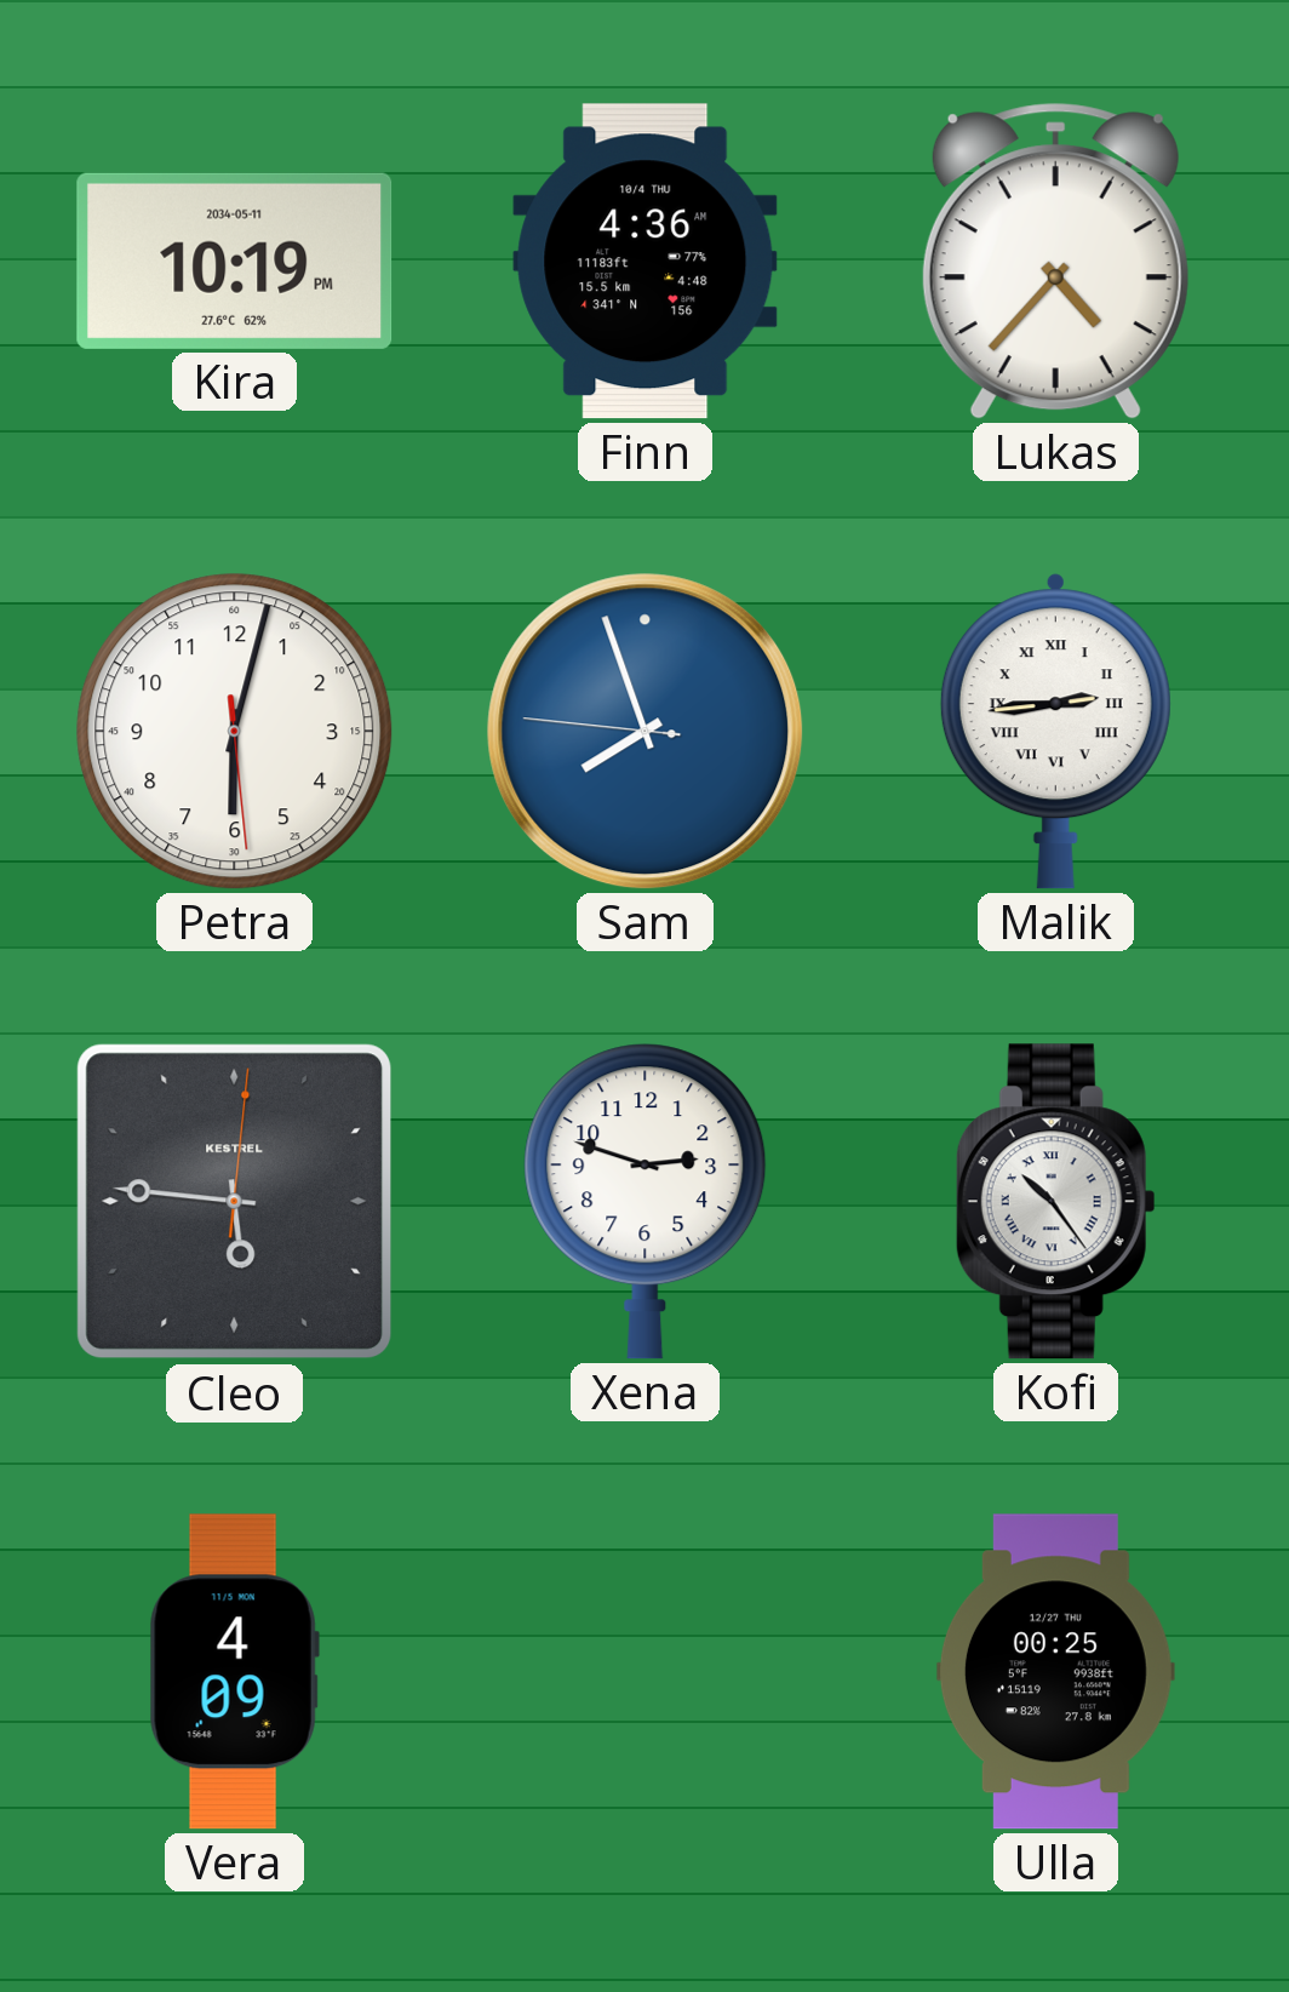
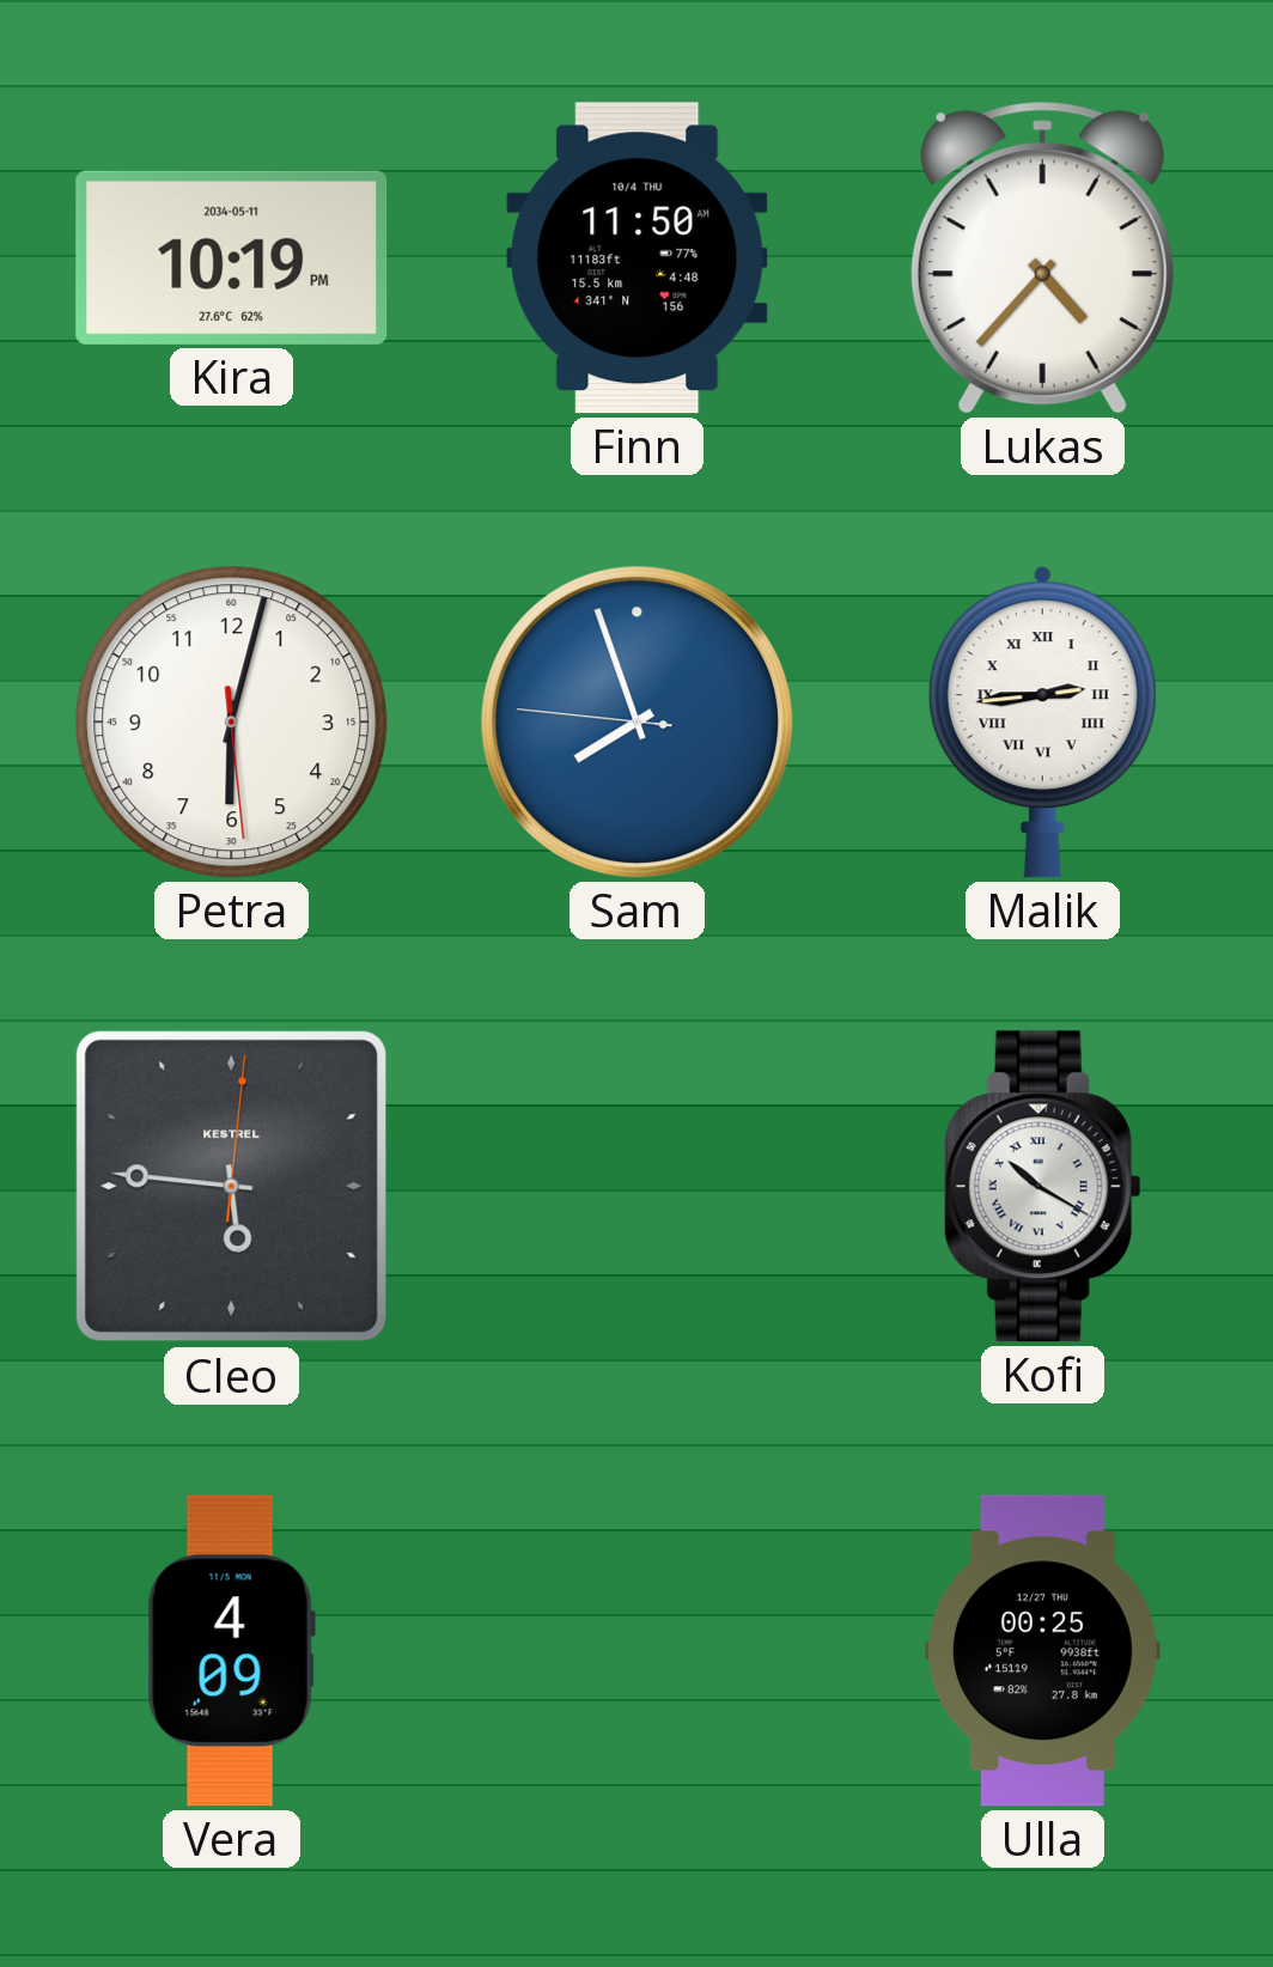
Finn: 4:36 -> 11:50
Xena: 2:48 -> none
Kofi: 10:24 -> 10:20
